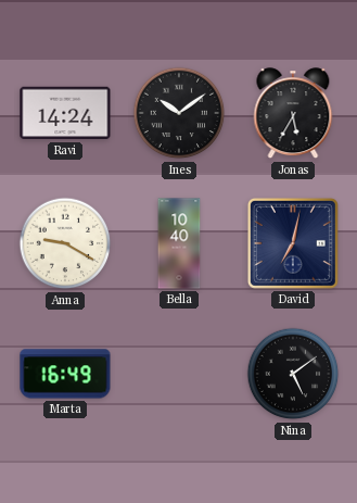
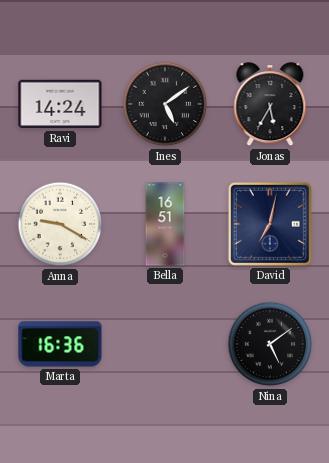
Ines: 10:09 -> 5:09
Bella: 10:40 -> 16:51
Marta: 16:49 -> 16:36
